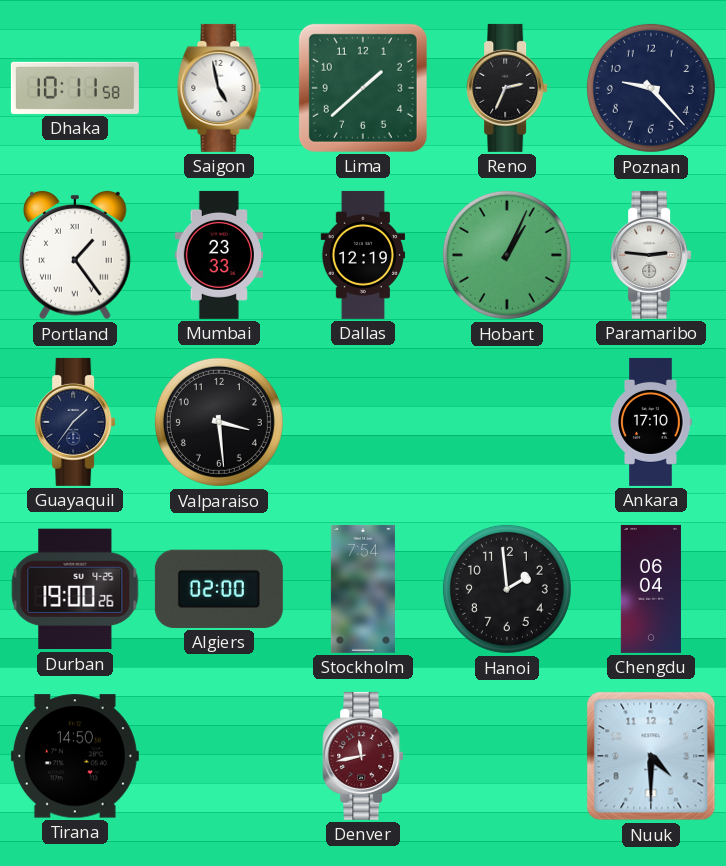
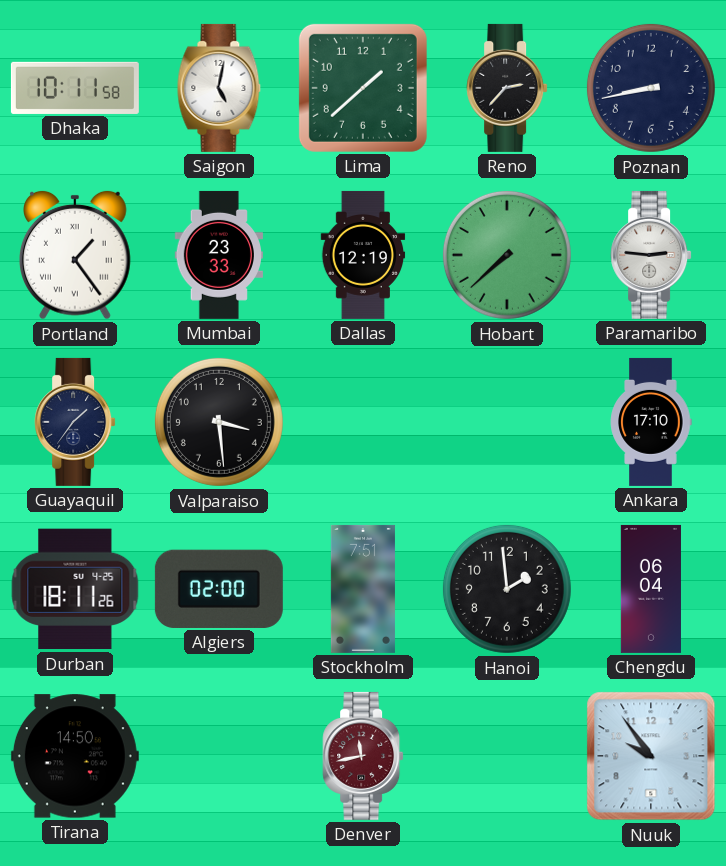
Saigon: 4:58 -> 5:02
Reno: 2:34 -> 2:37
Poznan: 9:23 -> 8:43
Hobart: 1:04 -> 7:38
Durban: 19:00 -> 18:11
Stockholm: 7:54 -> 7:51
Nuuk: 4:30 -> 9:54
